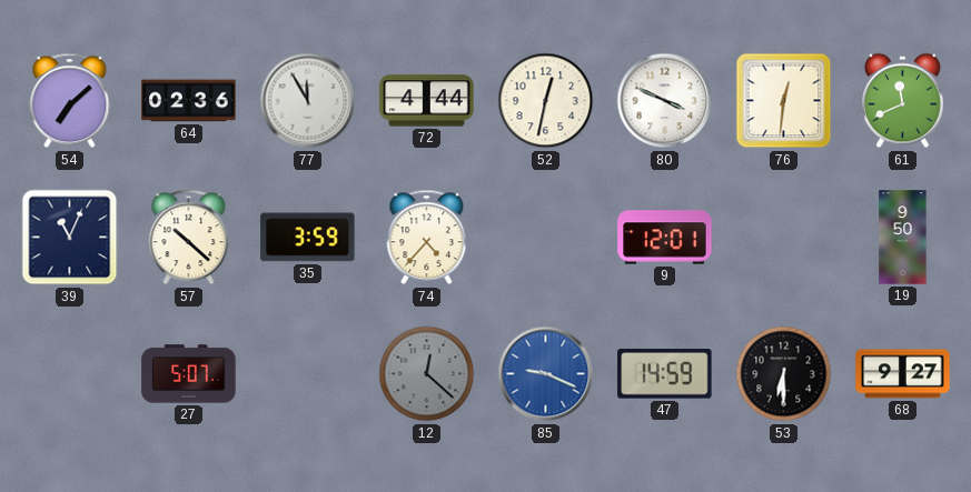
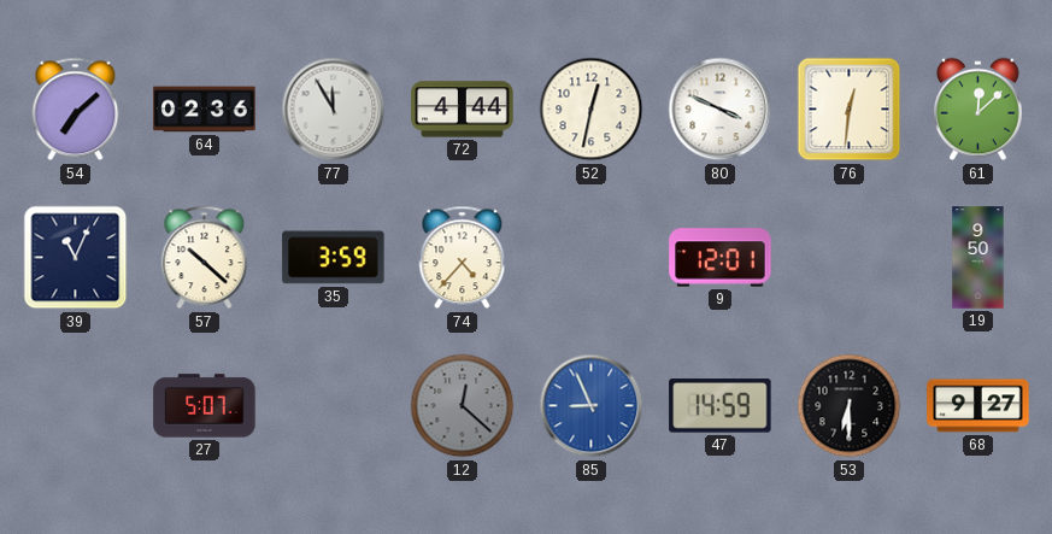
61: 11:41 -> 12:08
85: 9:19 -> 8:56
